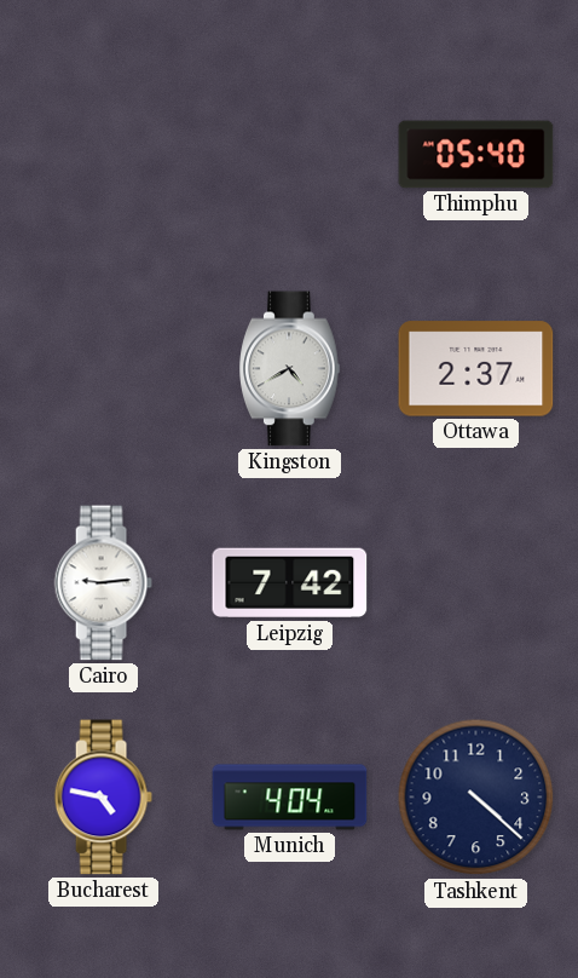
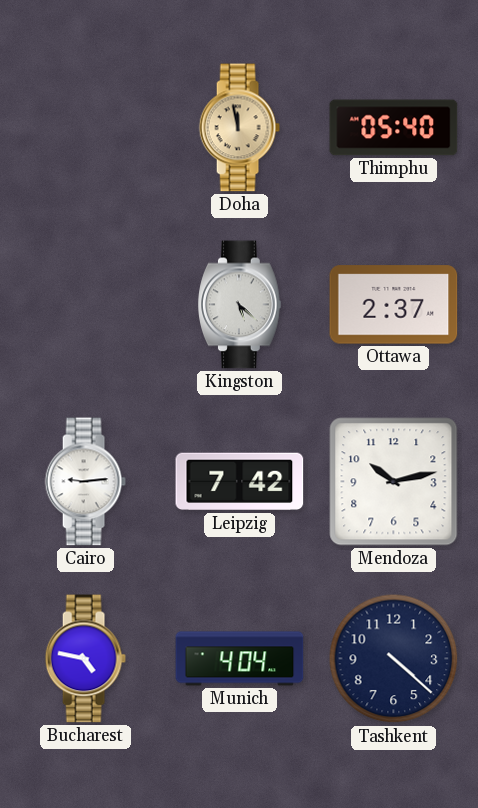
Doha: none -> 11:58
Kingston: 4:40 -> 5:22
Mendoza: none -> 10:13
